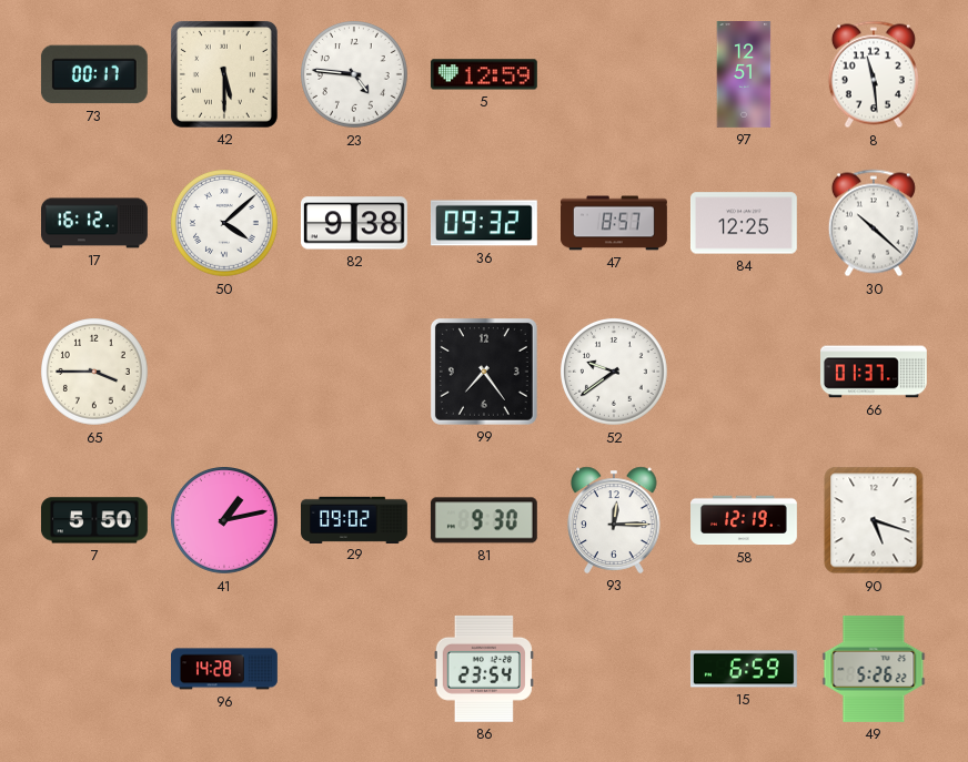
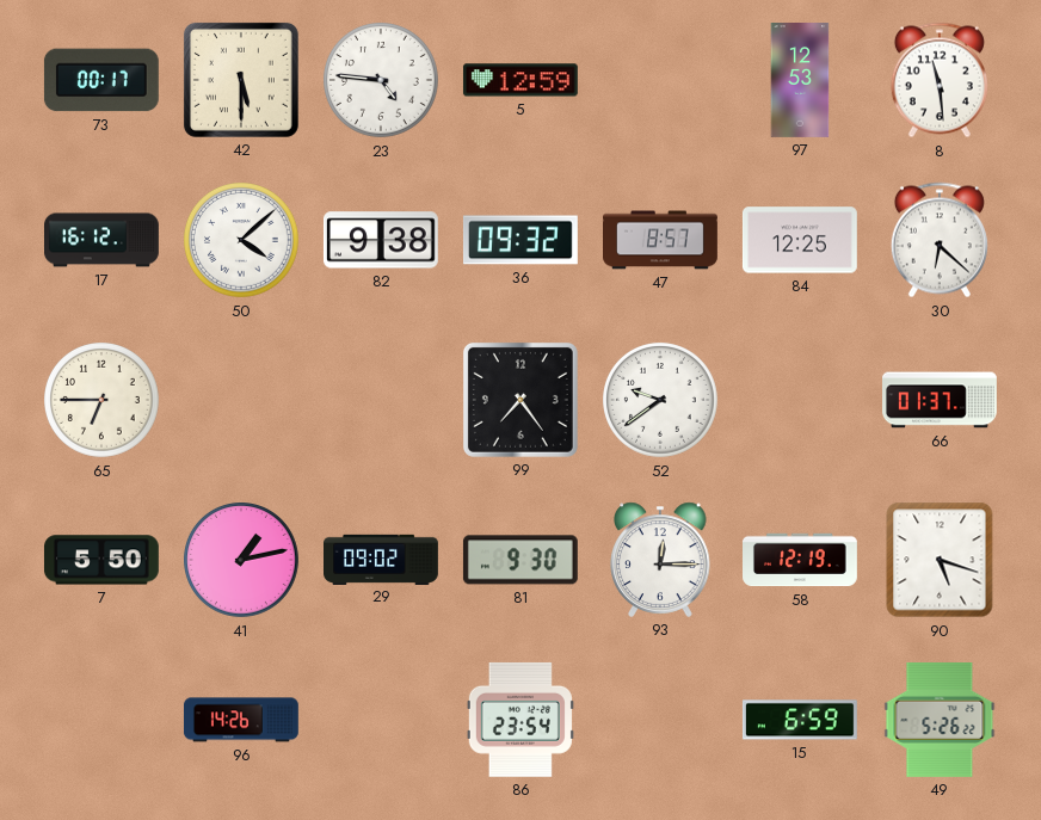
97: 12:51 -> 12:53
30: 10:22 -> 6:22
65: 3:45 -> 6:45
96: 14:28 -> 14:26
